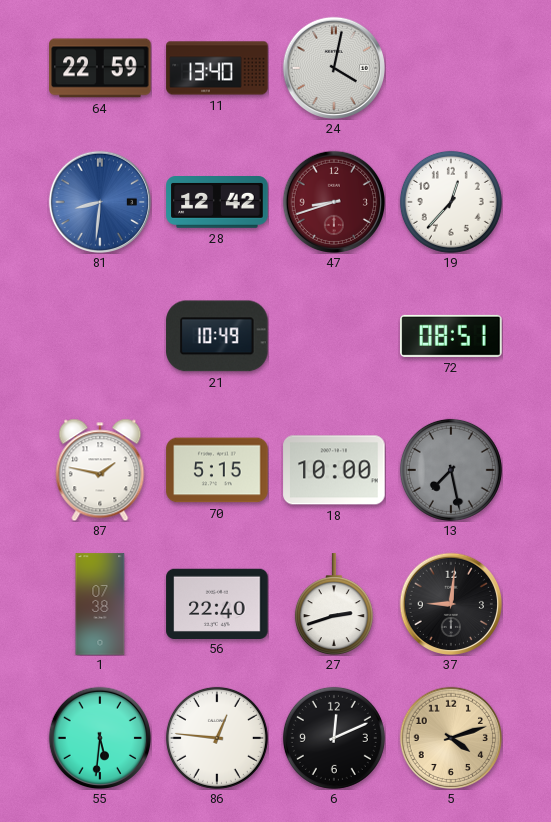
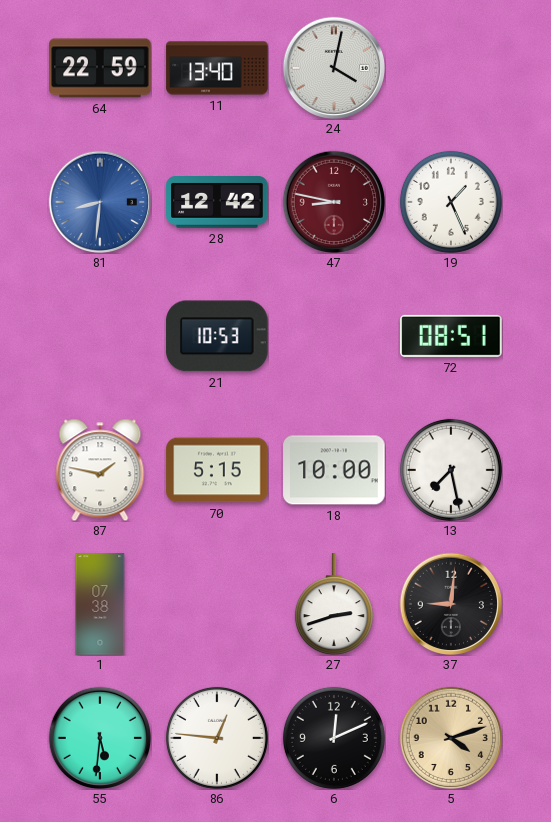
47: 8:42 -> 8:47
19: 12:37 -> 1:26
21: 10:49 -> 10:53
13 dial: grey -> white
56: 22:40 -> none
